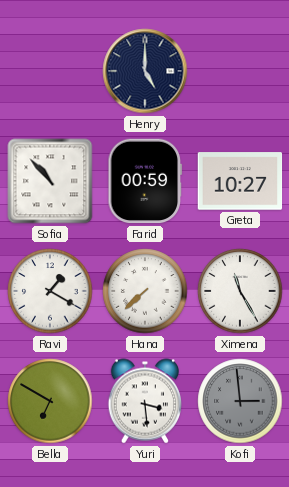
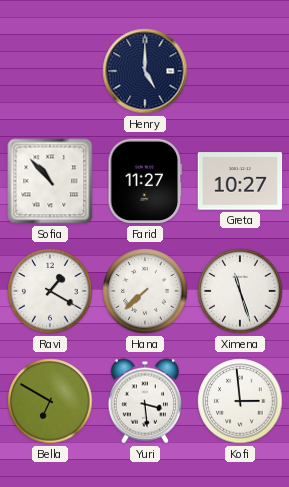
Farid: 00:59 -> 11:27
Ximena: 11:25 -> 11:27
Kofi dial: grey -> white
